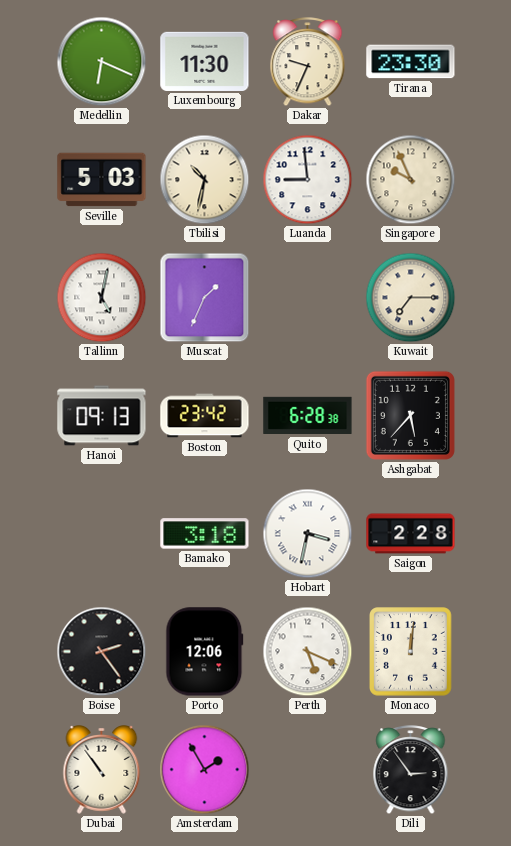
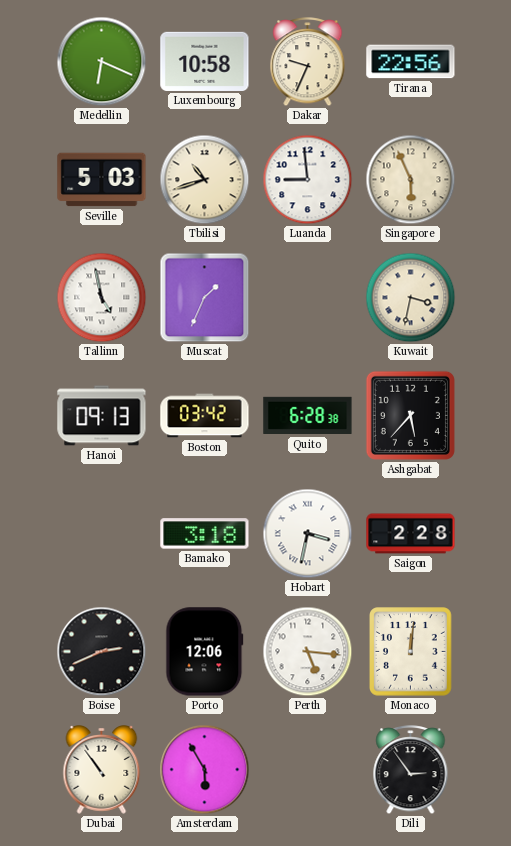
Luxembourg: 11:30 -> 10:58
Tirana: 23:30 -> 22:56
Tbilisi: 10:32 -> 10:42
Singapore: 9:56 -> 5:56
Tallinn: 5:02 -> 4:58
Kuwait: 7:15 -> 3:32
Boston: 23:42 -> 03:42
Boise: 2:24 -> 2:41
Perth: 5:19 -> 5:16
Amsterdam: 1:55 -> 5:55
